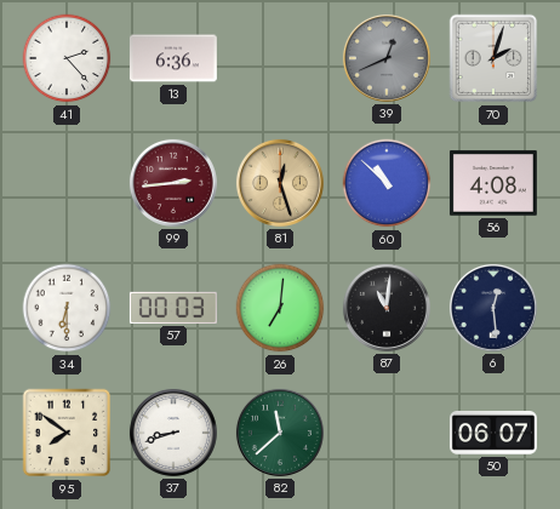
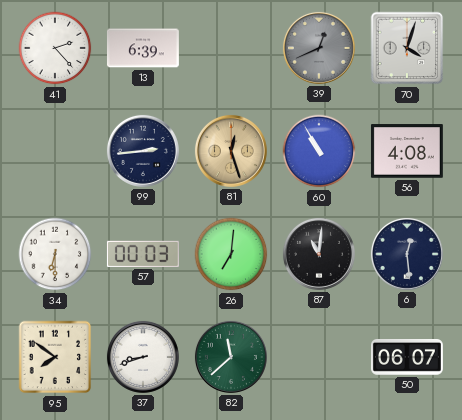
13: 6:36 -> 6:39
70: 2:03 -> 4:03
99 dial: burgundy -> navy
60: 10:52 -> 10:55
